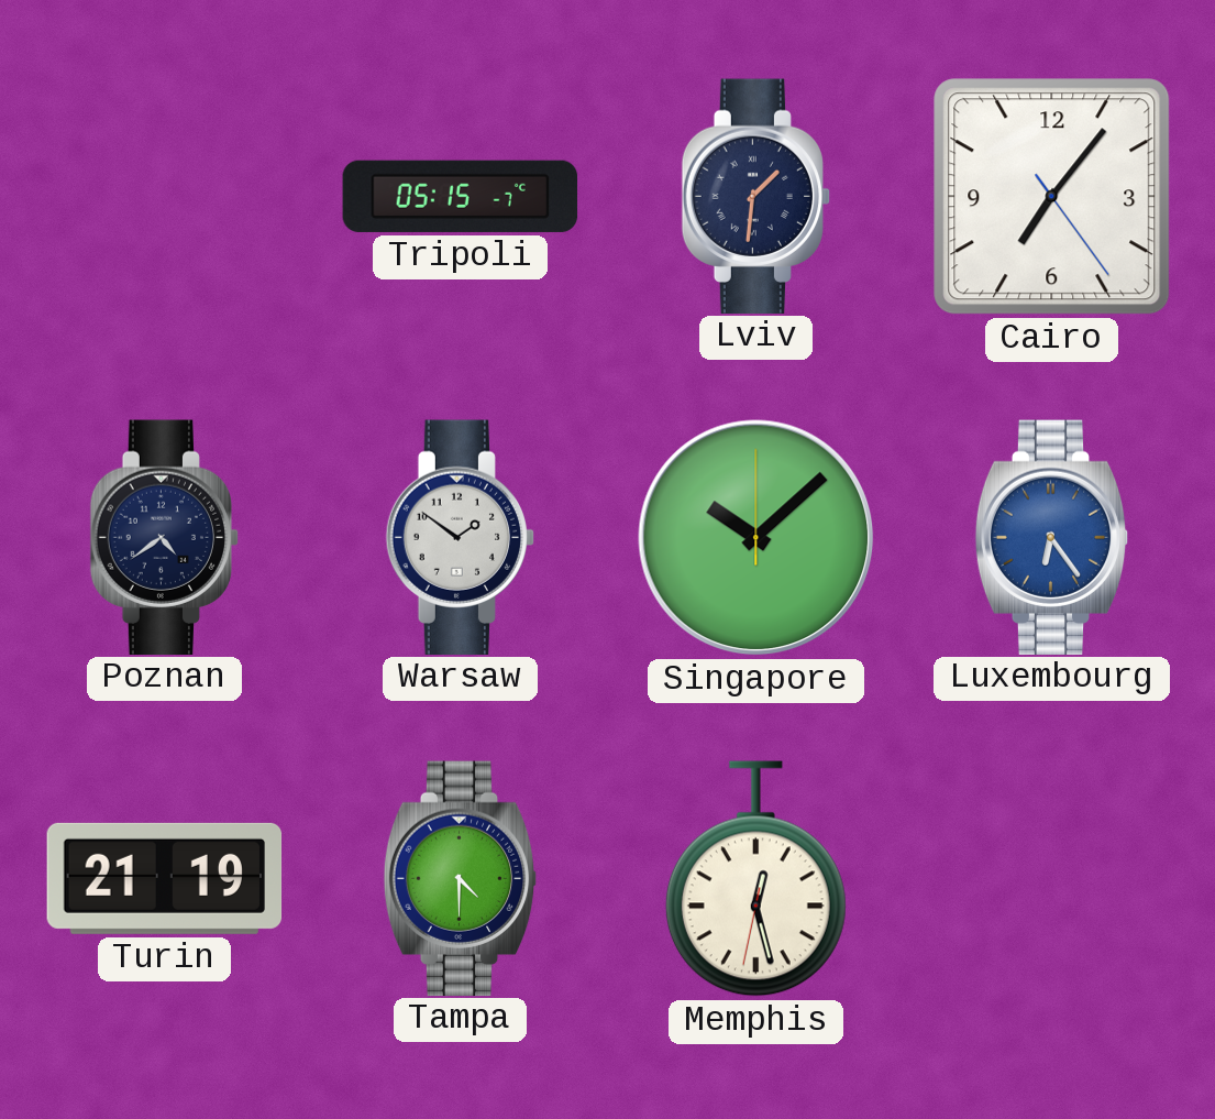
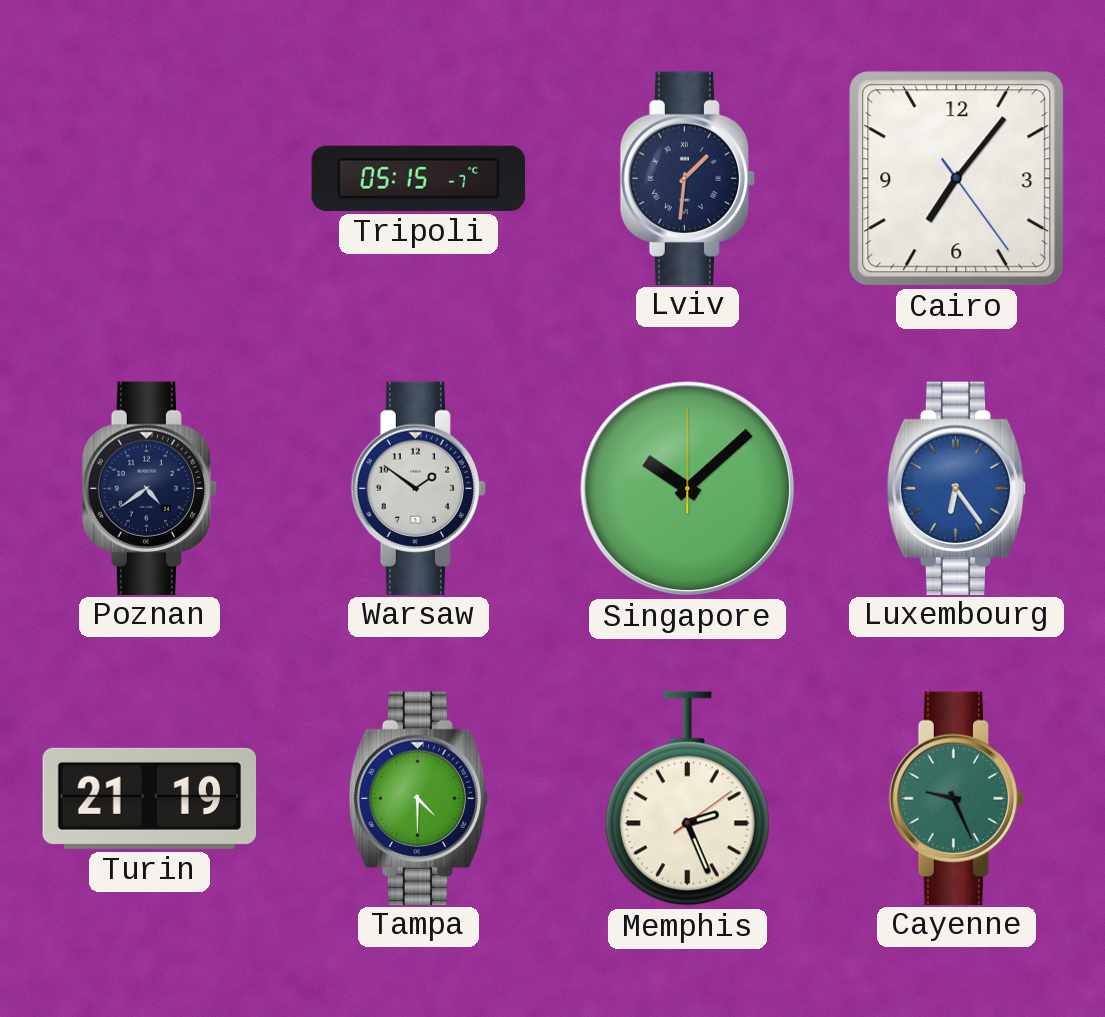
Memphis: 12:27 -> 2:26
Cayenne: none -> 9:26
